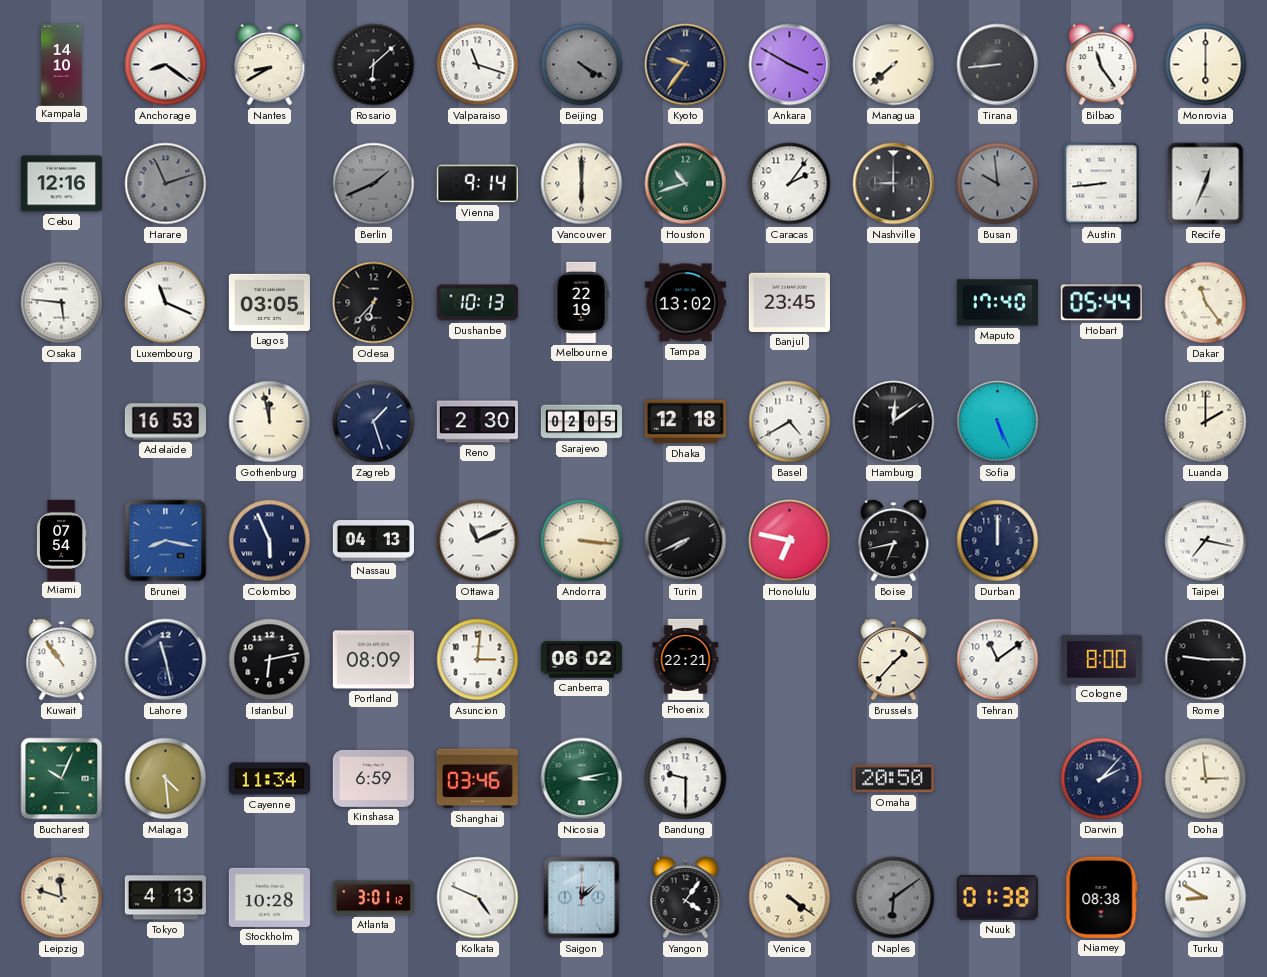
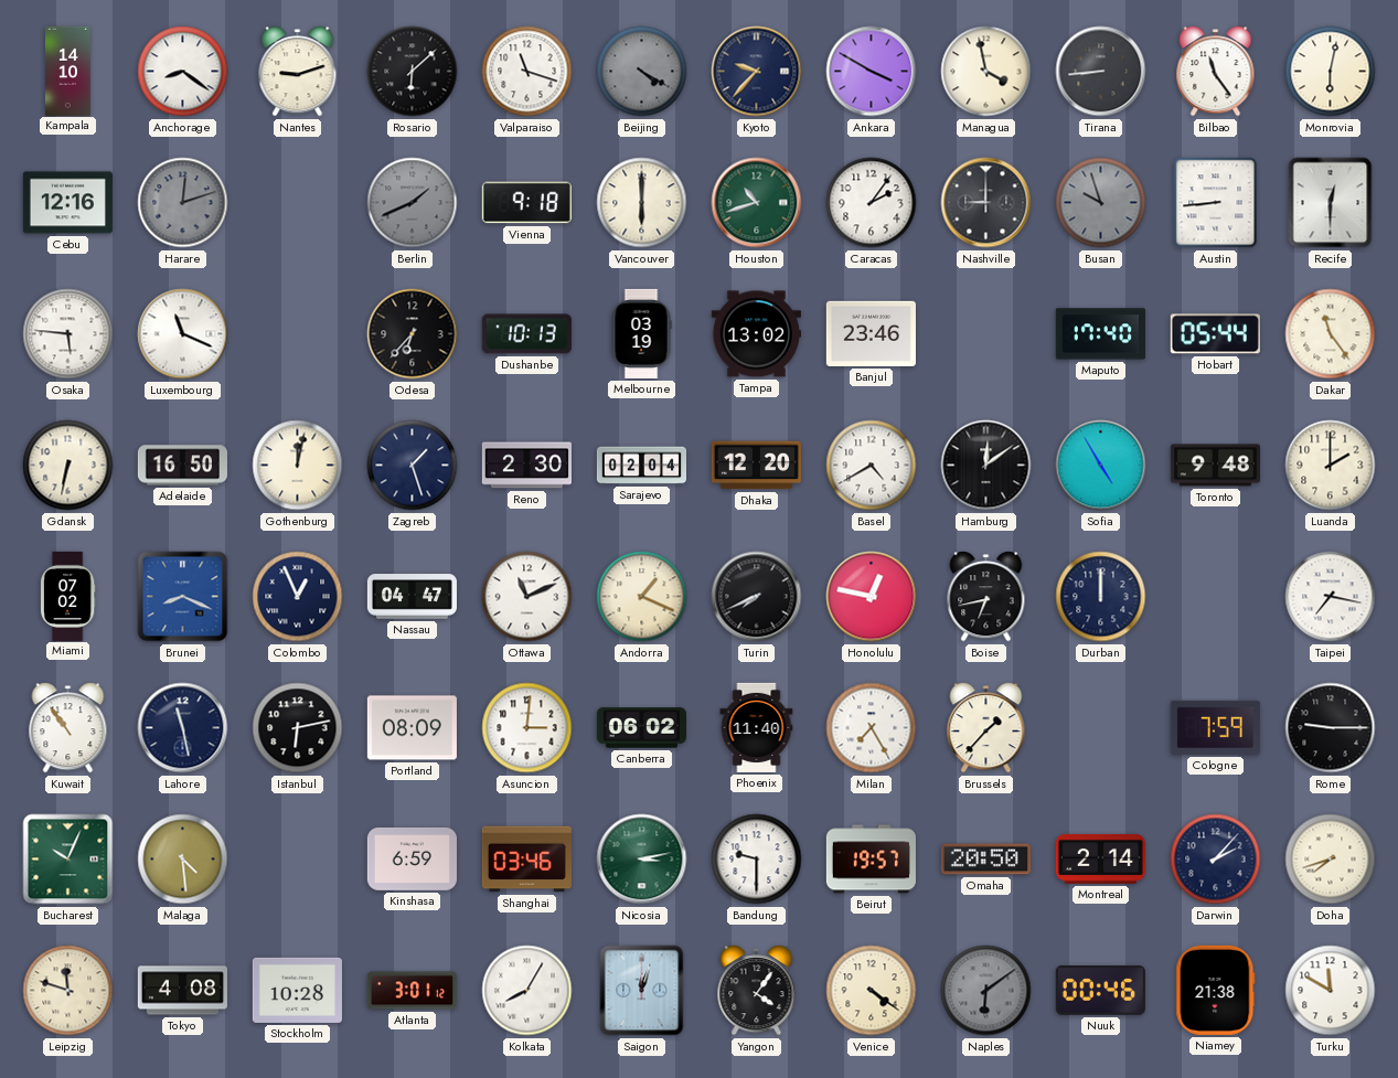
Nantes: 8:40 -> 9:12
Kyoto: 9:36 -> 9:37
Managua: 7:38 -> 3:58
Monrovia: 6:00 -> 6:02
Harare: 11:12 -> 12:12
Vienna: 9:14 -> 9:18
Busan: 9:59 -> 9:57
Recife: 12:34 -> 12:30
Lagos: 03:05 -> none
Melbourne: 22:19 -> 03:19
Banjul: 23:45 -> 23:46
Gdansk: none -> 6:32
Adelaide: 16:53 -> 16:50
Gothenburg: 11:58 -> 12:02
Sarajevo: 02:05 -> 02:04
Dhaka: 12:18 -> 12:20
Sofia: 5:26 -> 4:55
Toronto: none -> 9:48
Miami: 07:54 -> 07:02
Brunei: 8:17 -> 8:19
Colombo: 5:56 -> 12:56
Nassau: 04:13 -> 04:47
Andorra: 3:16 -> 1:19
Honolulu: 6:47 -> 12:47
Phoenix: 22:21 -> 11:40
Milan: none -> 7:25
Tehran: 11:09 -> none
Cologne: 8:00 -> 7:59
Cayenne: 11:34 -> none
Beirut: none -> 19:57
Montreal: none -> 2:14
Doha: 2:59 -> 7:42
Tokyo: 4:13 -> 4:08
Kolkata: 4:49 -> 8:05
Saigon: 12:08 -> 12:03
Nuuk: 01:38 -> 00:46
Niamey: 08:38 -> 21:38
Turku: 8:50 -> 11:50
